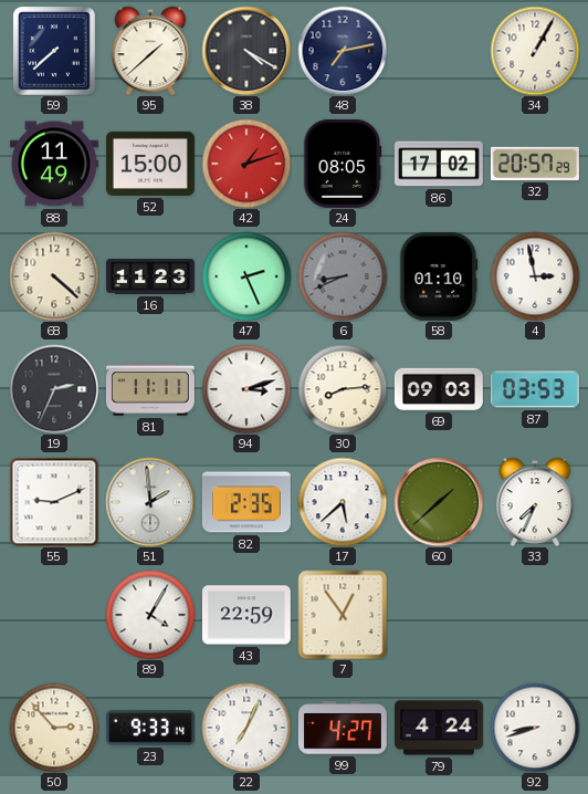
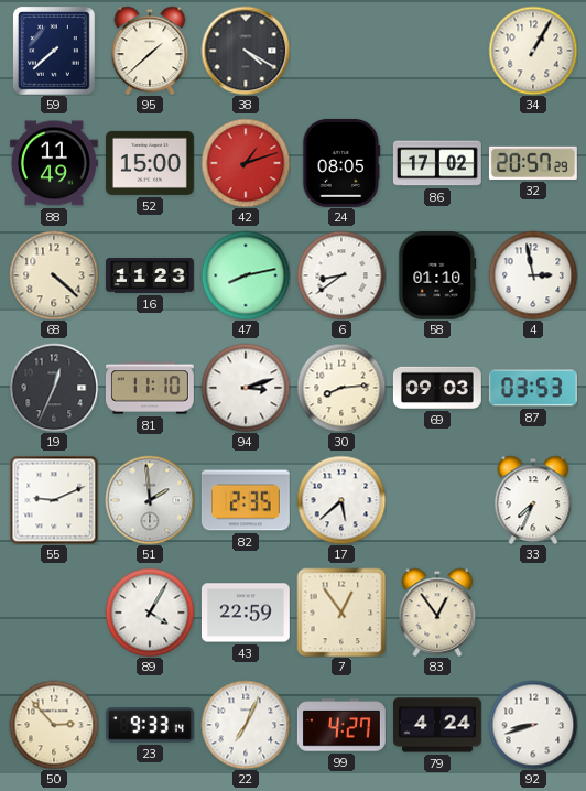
48: 7:13 -> none
47: 2:26 -> 8:13
6: 8:41 -> 8:39
6 dial: grey -> white
19: 2:34 -> 12:34
81: 11:11 -> 11:10
60: 1:38 -> none
83: none -> 12:54
